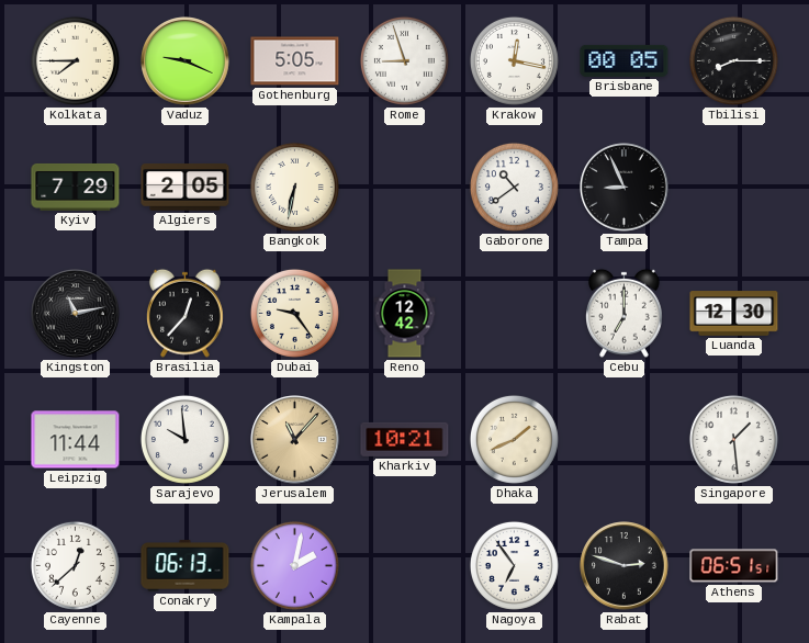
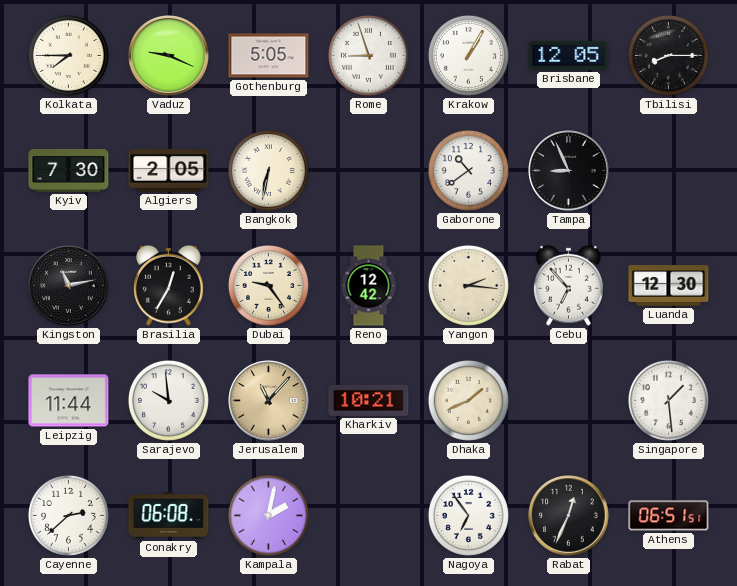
Krakow: 12:17 -> 1:05
Brisbane: 00:05 -> 12:05
Kyiv: 7:29 -> 7:30
Brasilia: 12:37 -> 12:35
Yangon: none -> 2:16
Cebu: 7:00 -> 6:53
Cayenne: 12:38 -> 2:38
Conakry: 06:13 -> 06:08
Rabat: 2:48 -> 12:34
